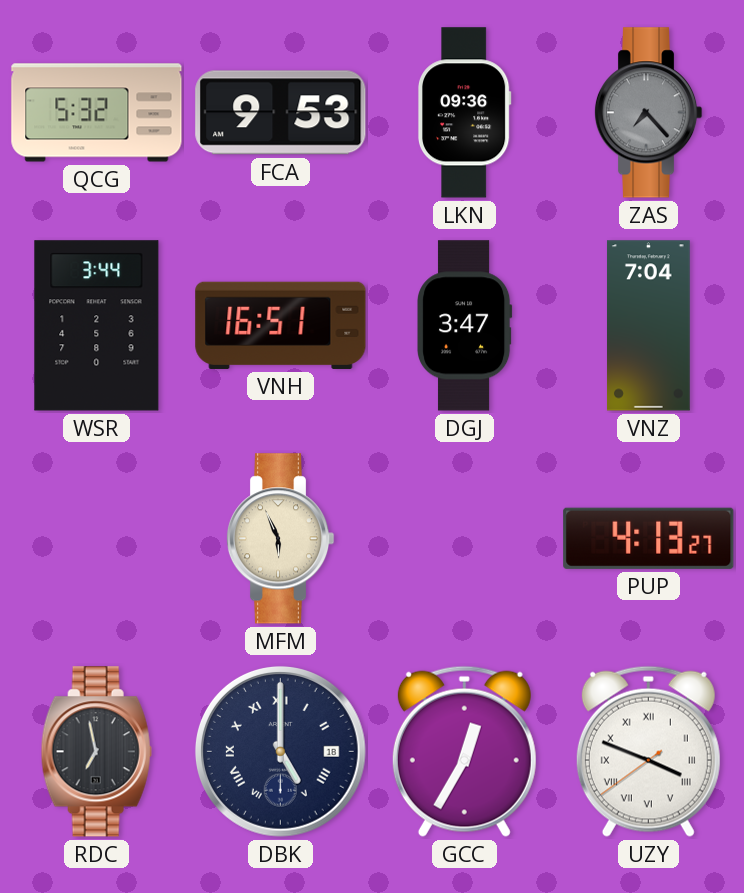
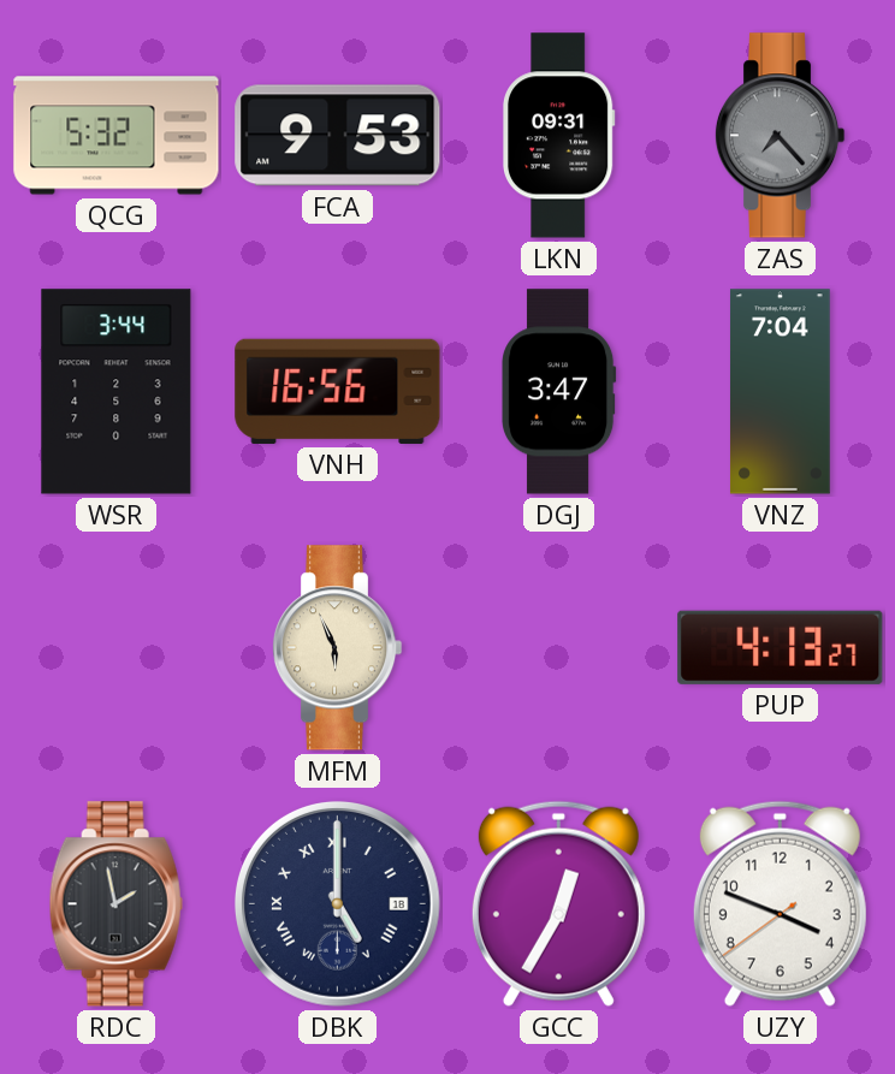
LKN: 09:36 -> 09:31
VNH: 16:51 -> 16:56
RDC: 6:58 -> 1:58
UZY numerals: Roman -> Arabic
